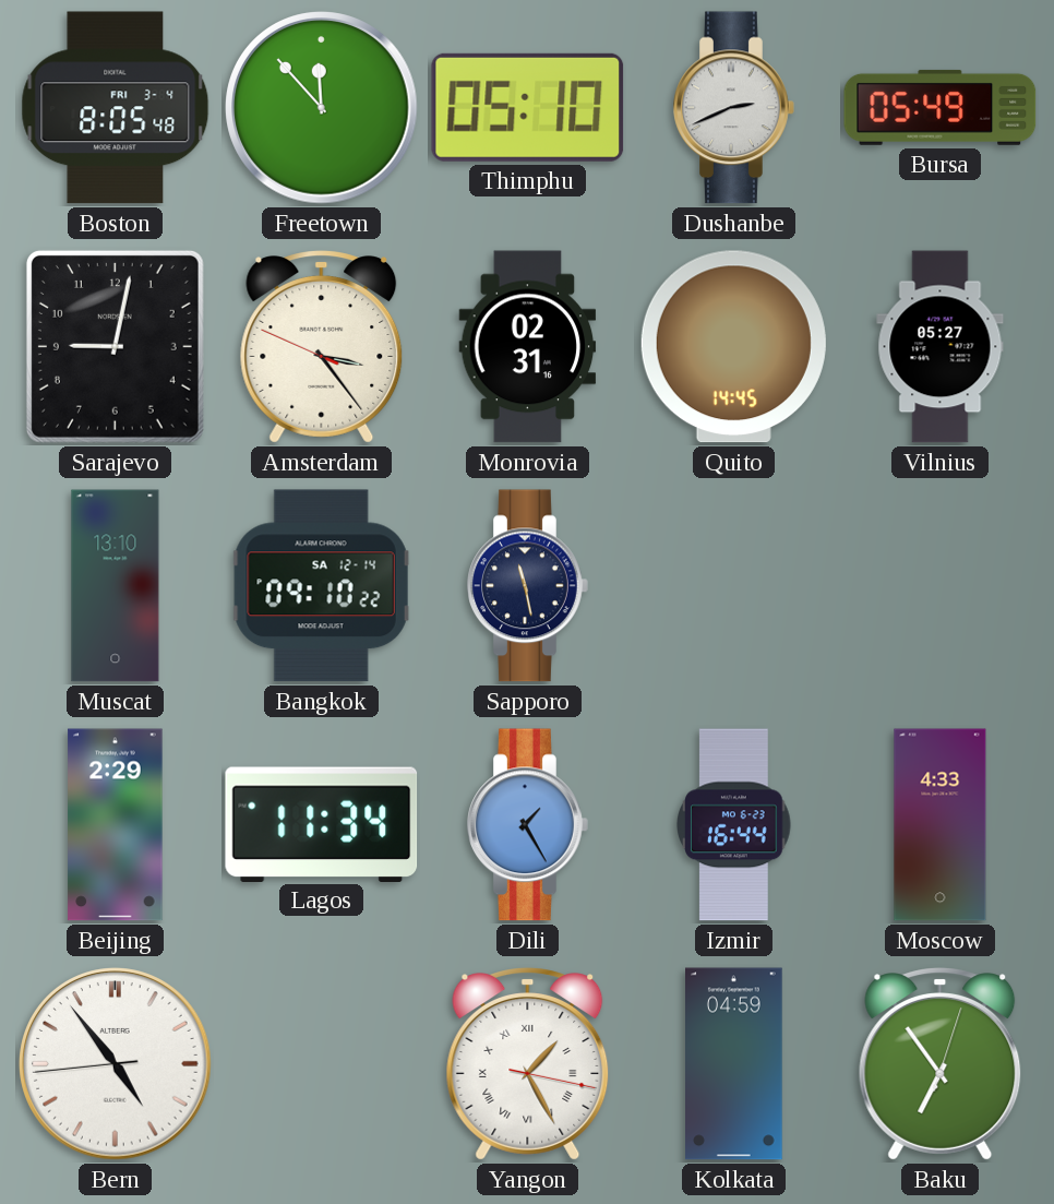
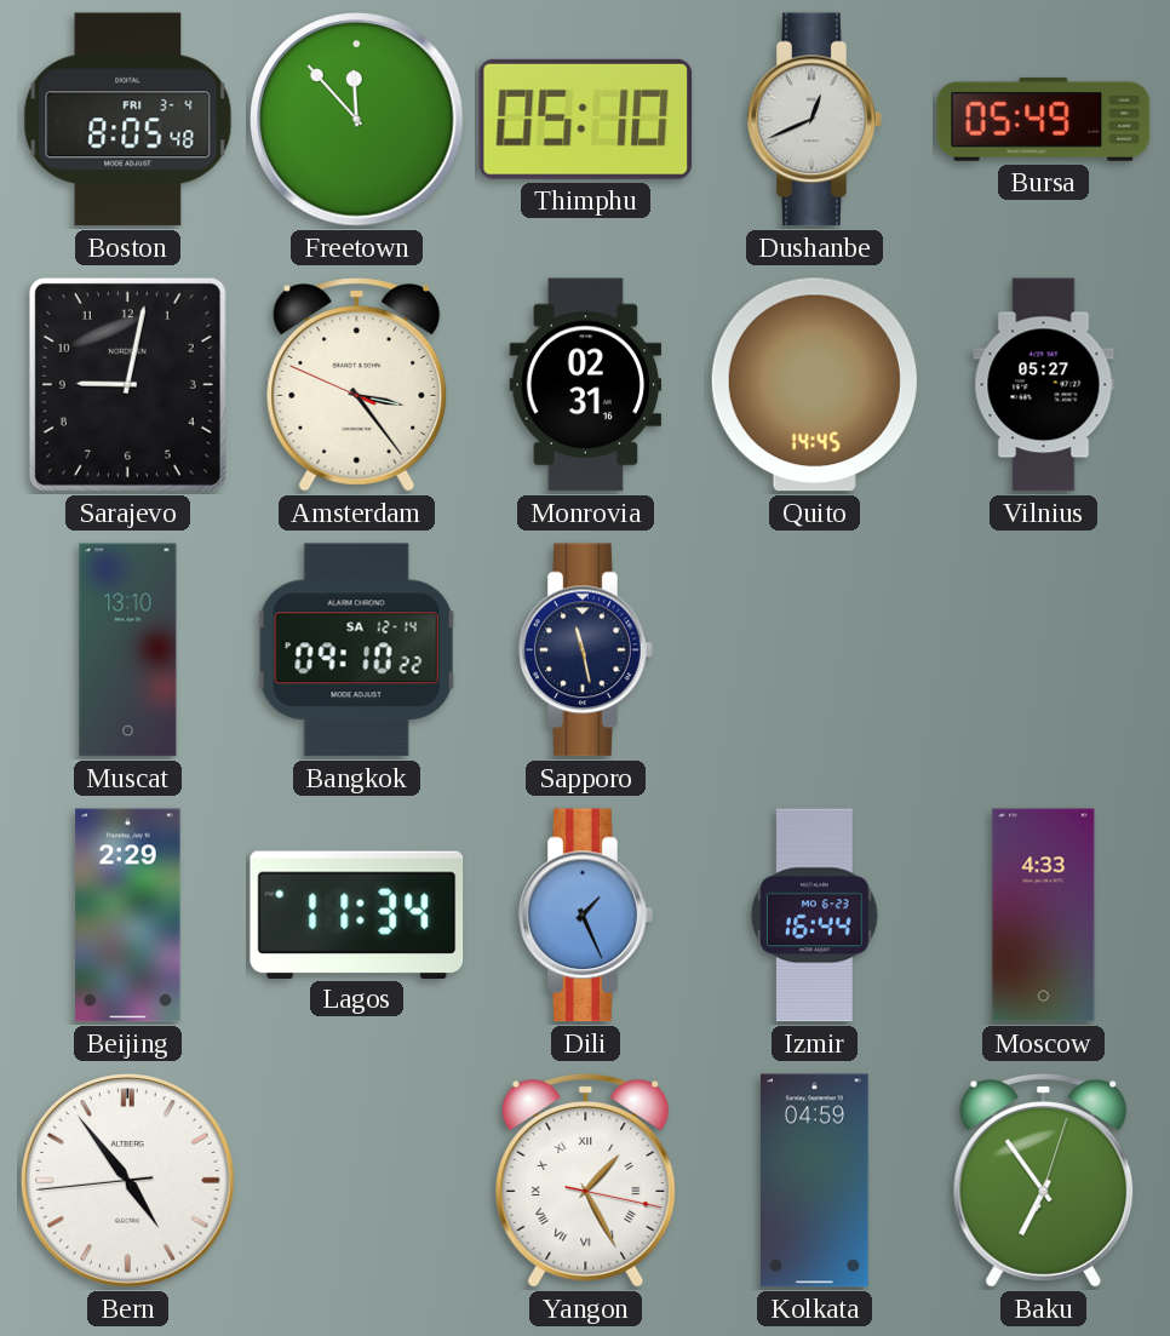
Dushanbe: 2:41 -> 12:41
Dili: 1:25 -> 1:26
